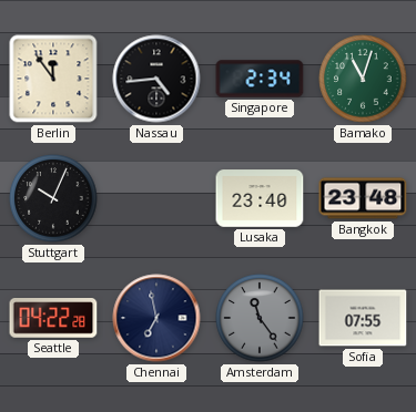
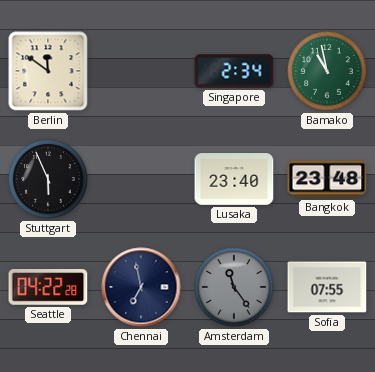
Berlin: 11:54 -> 11:51
Nassau: 4:44 -> none
Bamako: 11:03 -> 10:58
Stuttgart: 10:04 -> 5:56
